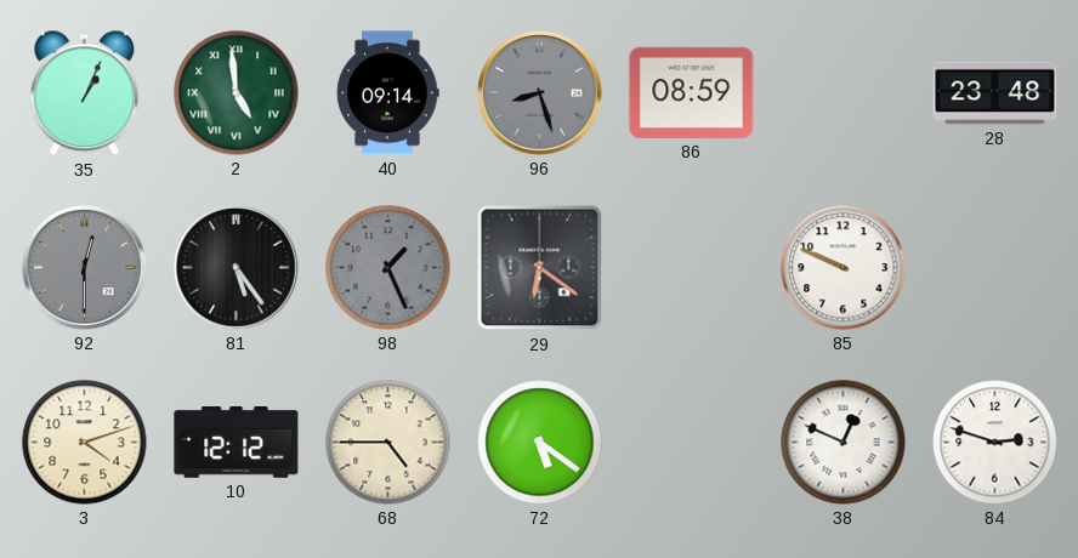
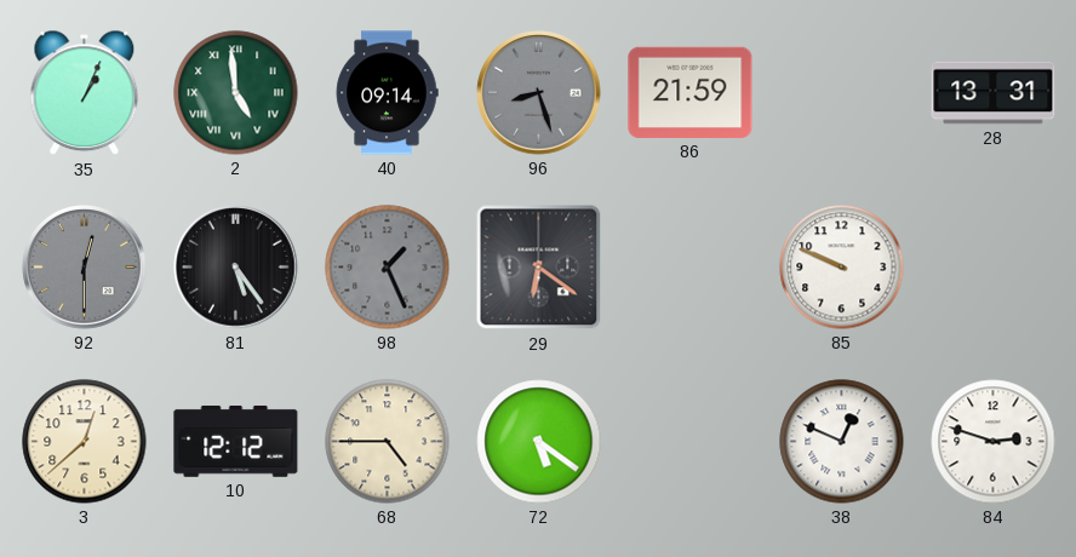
86: 08:59 -> 21:59
28: 23:48 -> 13:31
3: 4:12 -> 12:38
